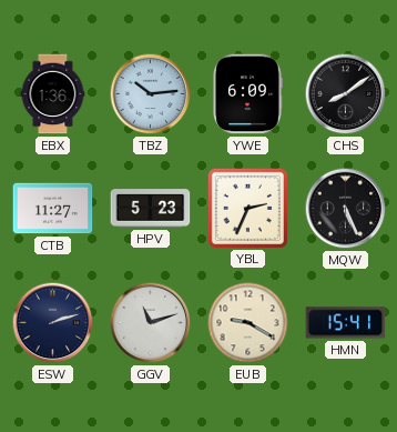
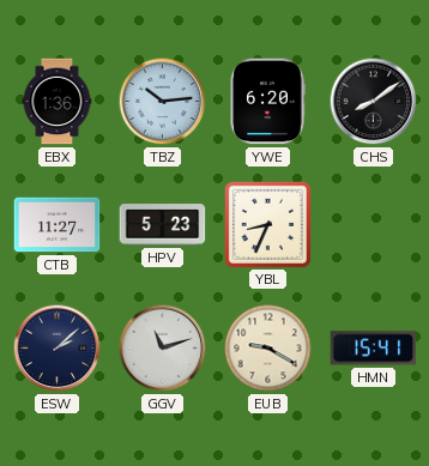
YWE: 6:09 -> 6:20
YBL: 2:34 -> 8:34
MQW: 5:26 -> none
ESW: 2:12 -> 2:08
